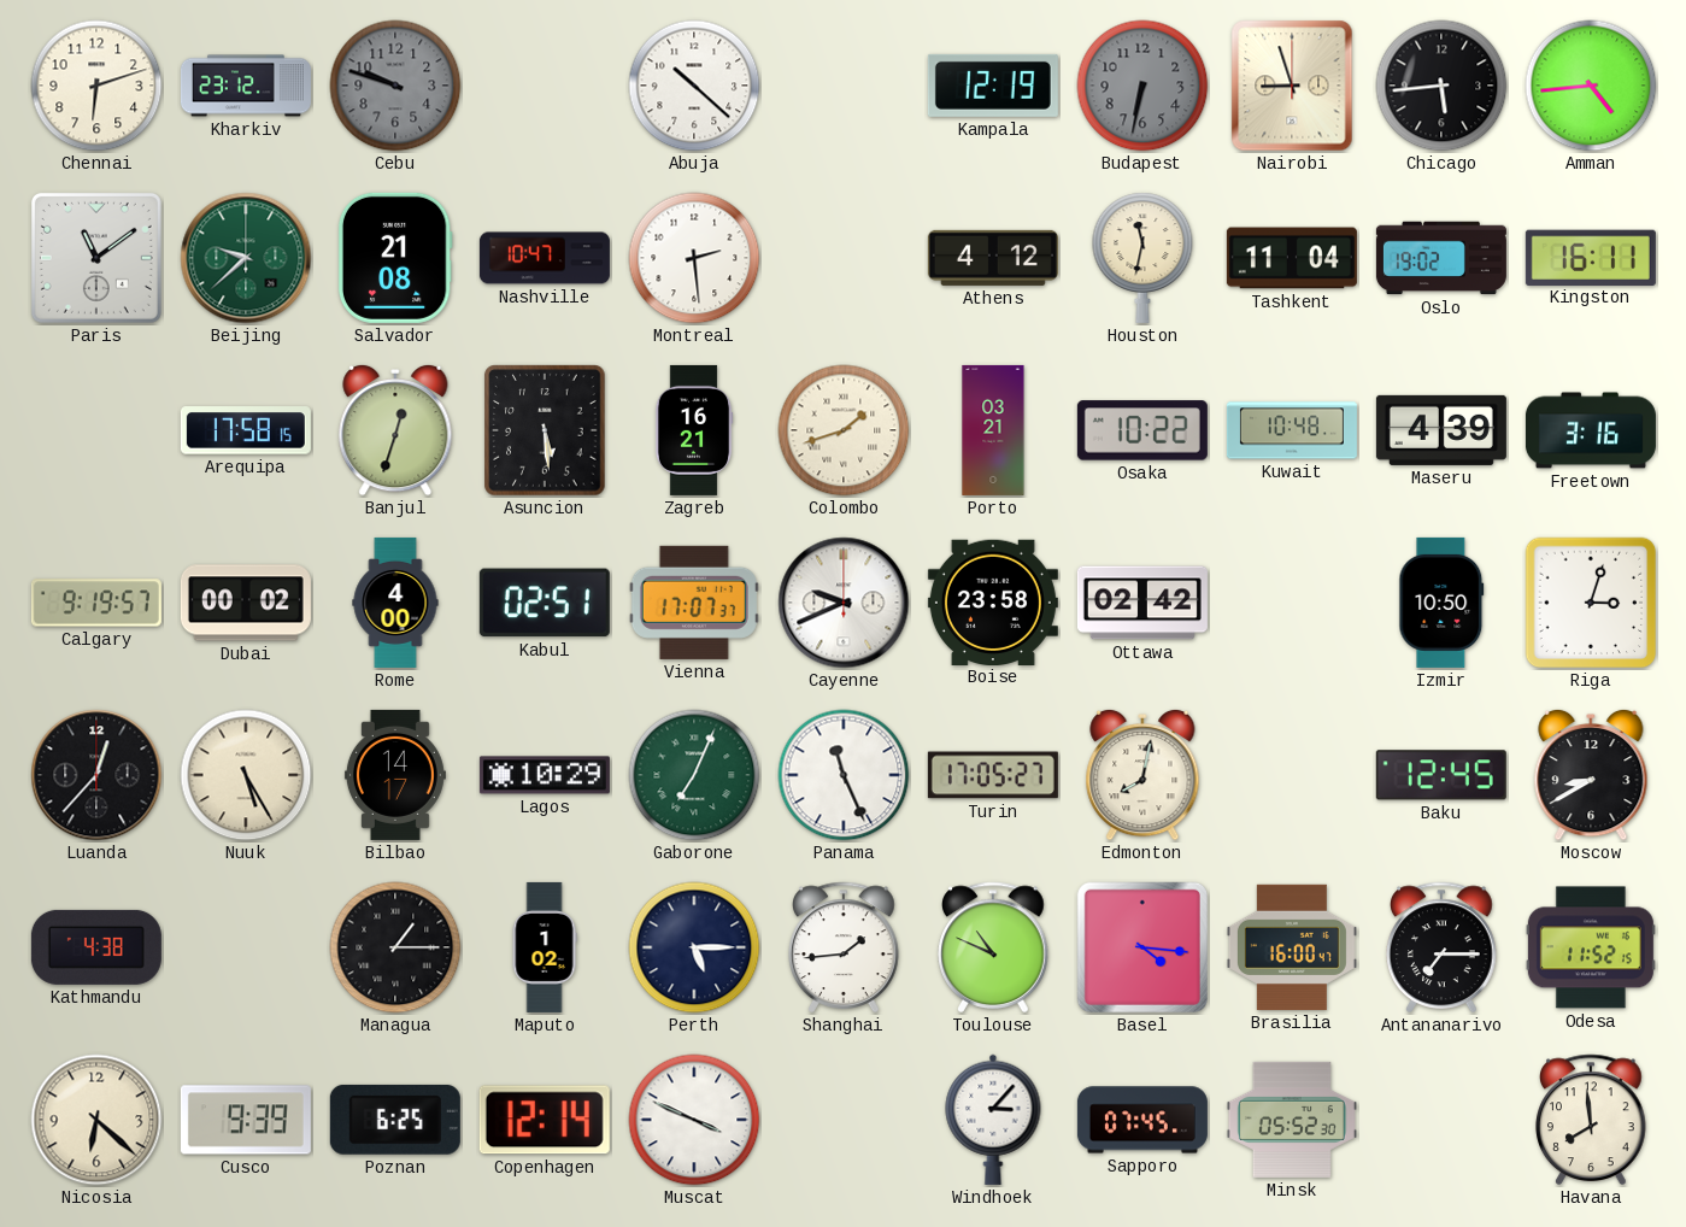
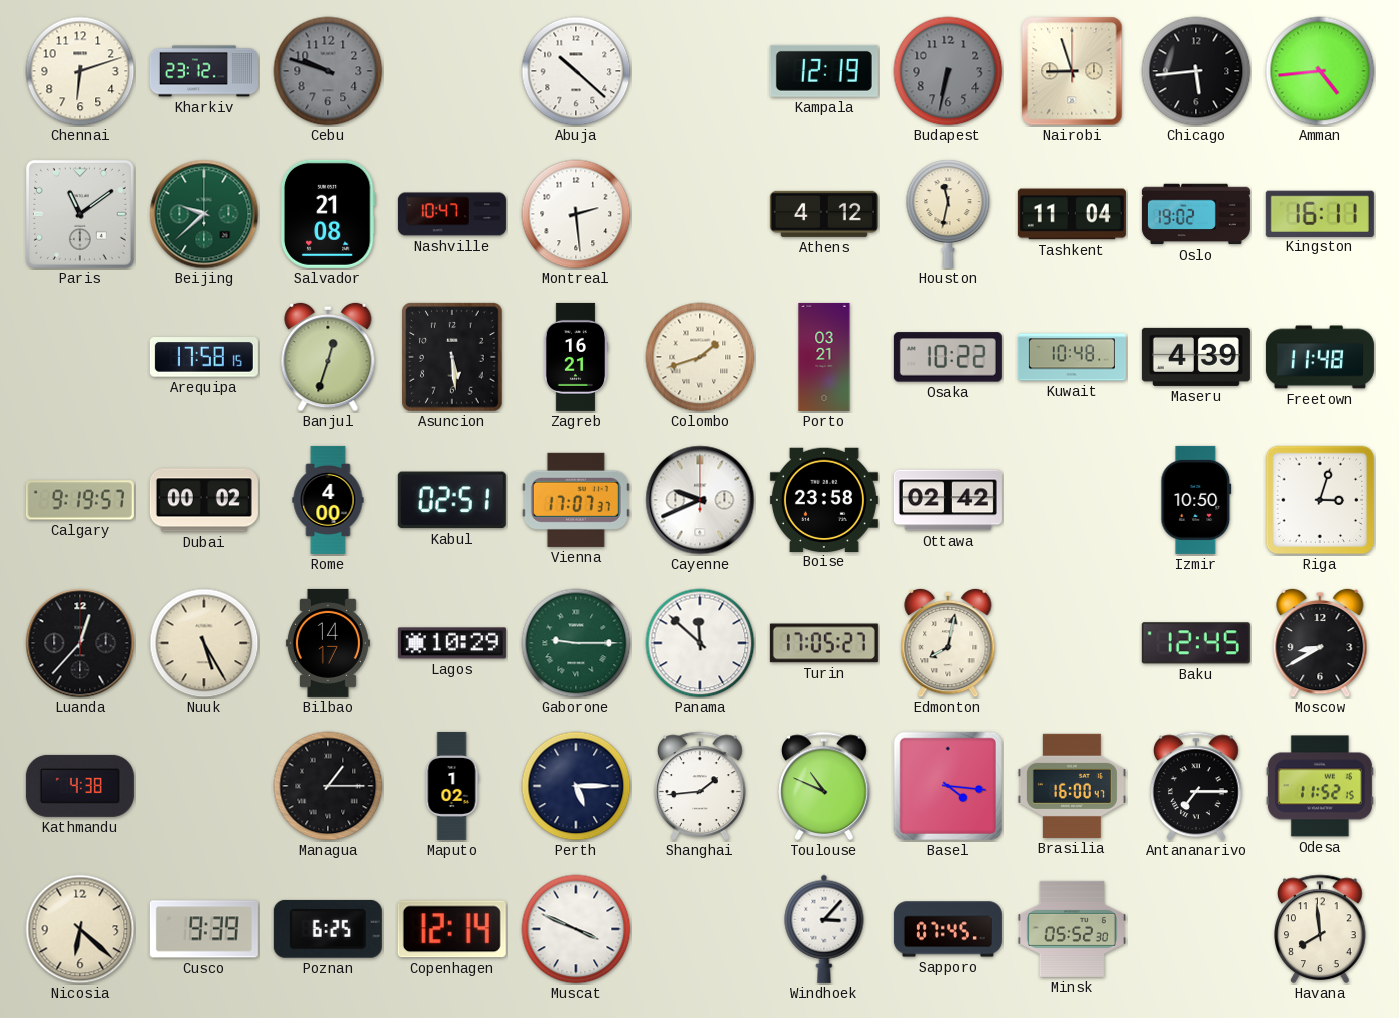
Freetown: 3:16 -> 11:48
Gaborone: 7:04 -> 9:15
Panama: 11:26 -> 11:52
